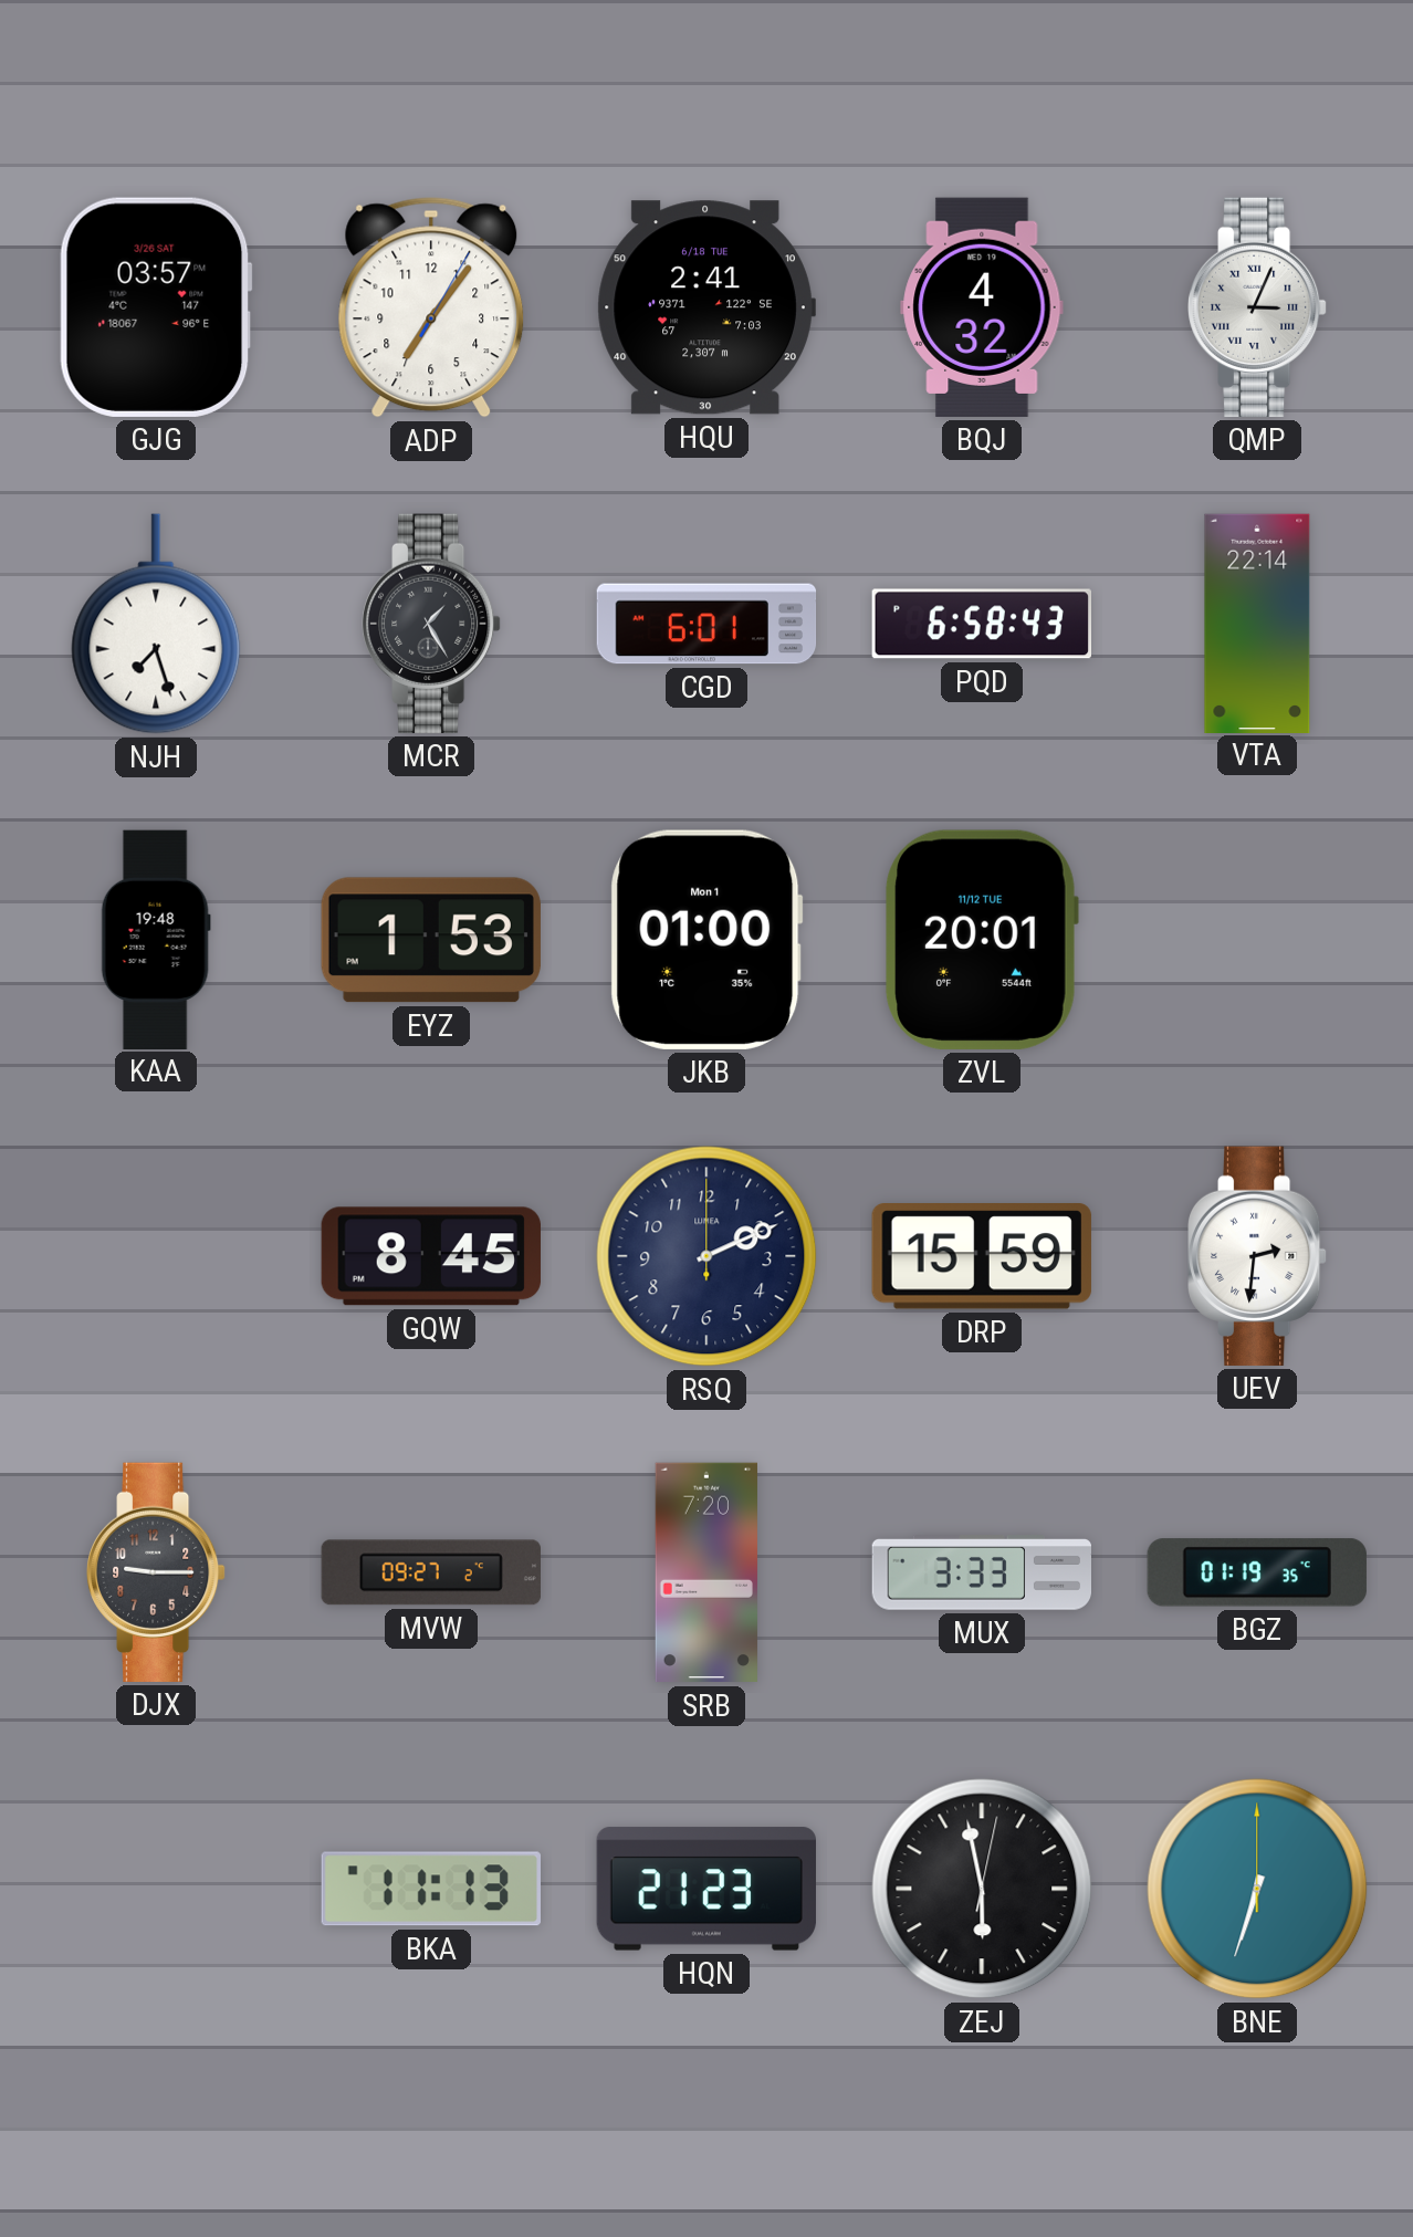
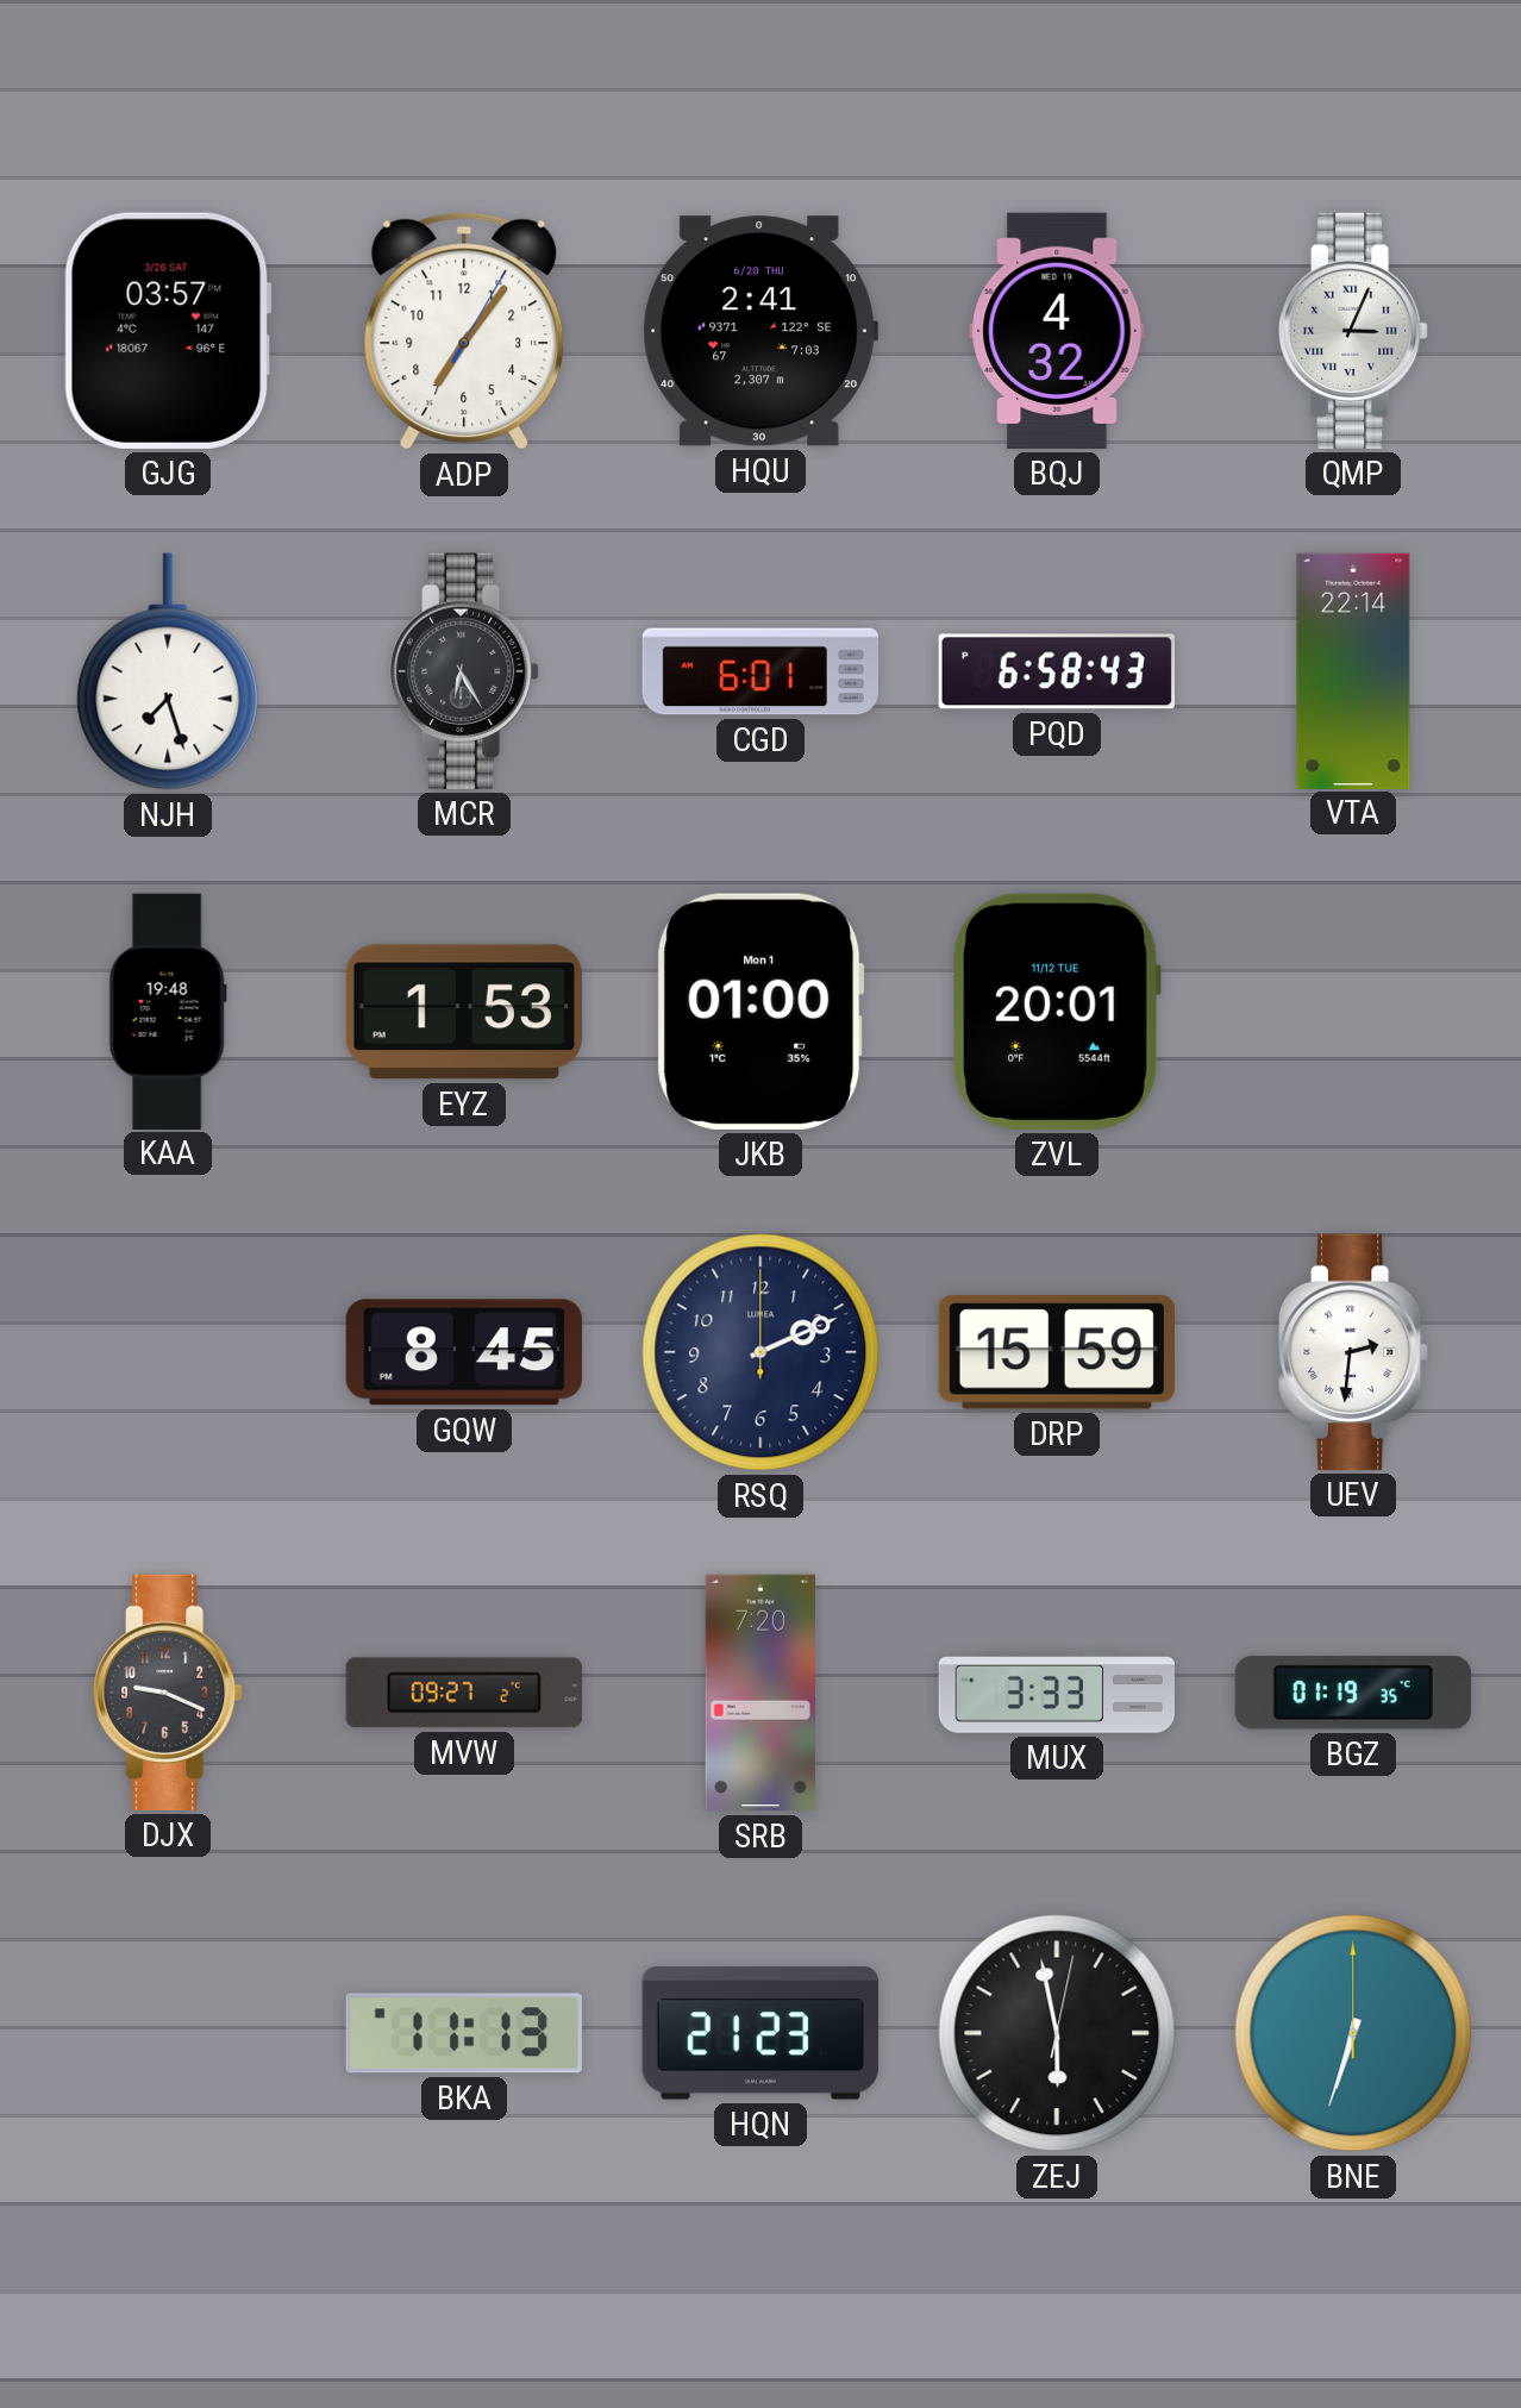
HQU date: 6/18 TUE -> 6/20 THU
MCR: 1:25 -> 6:25
DJX: 9:15 -> 9:19
